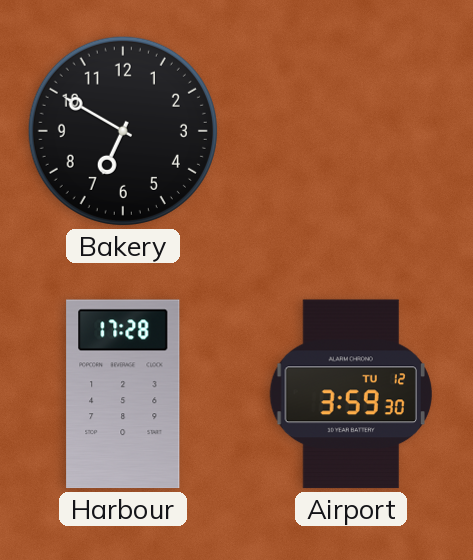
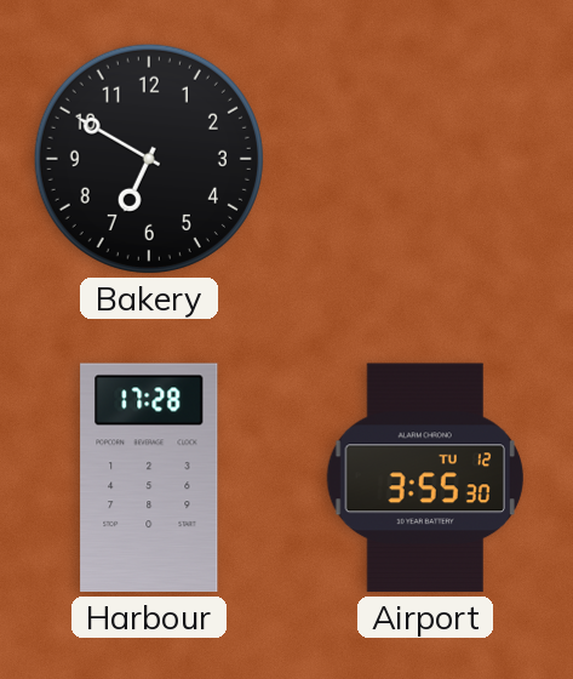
Airport: 3:59 -> 3:55
